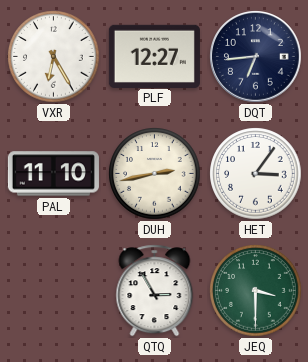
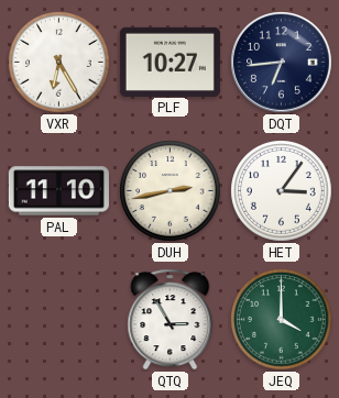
PLF: 12:27 -> 10:27
JEQ: 3:30 -> 4:00
